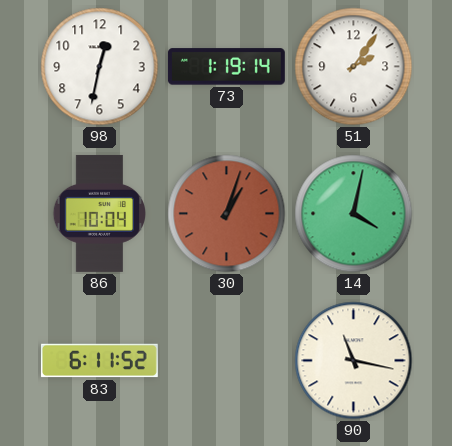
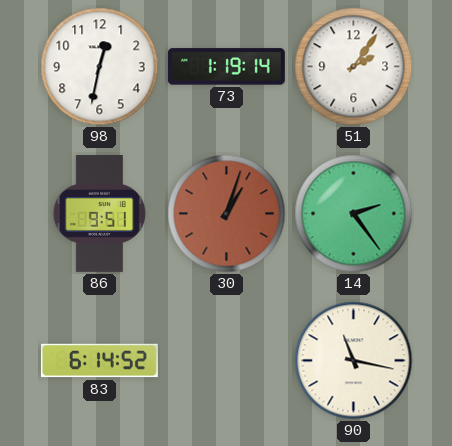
86: 10:04 -> 9:51
14: 4:02 -> 2:24
83: 6:11 -> 6:14
